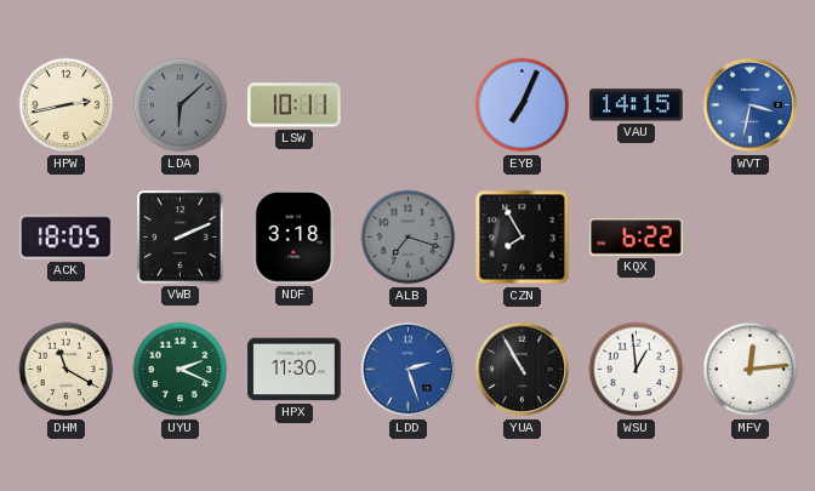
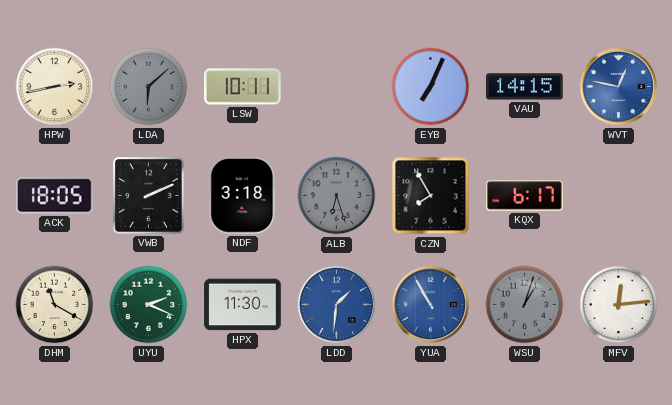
WVT: 3:32 -> 12:47
ALB: 7:18 -> 6:27
KQX: 6:22 -> 6:17
LDD: 2:27 -> 1:31
YUA dial: black -> blue
WSU: 12:59 -> 1:03
WSU dial: white -> grey
